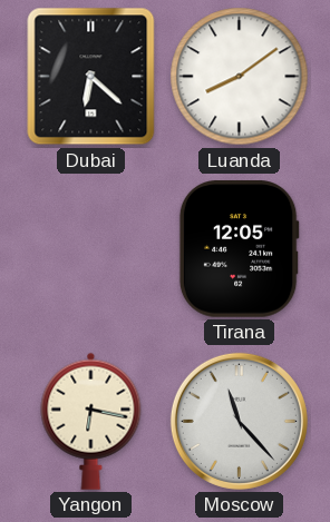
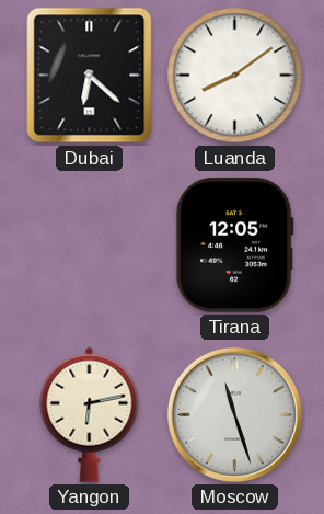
Yangon: 6:17 -> 6:13
Moscow: 11:23 -> 11:27
